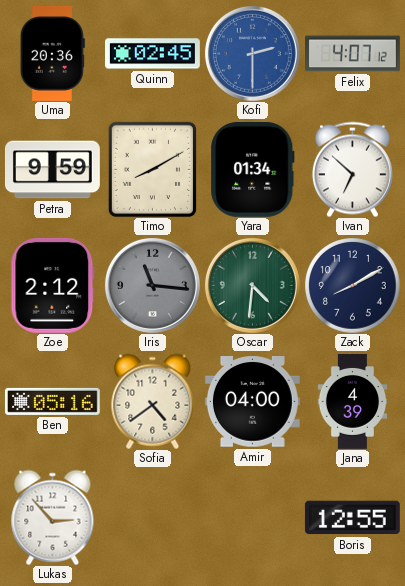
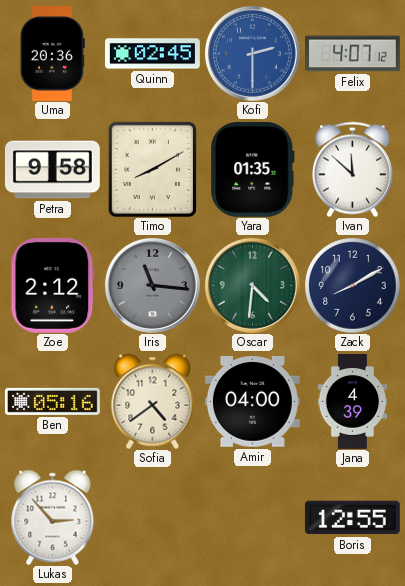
Petra: 9:59 -> 9:58
Yara: 01:34 -> 01:35
Ivan: 6:52 -> 11:52
